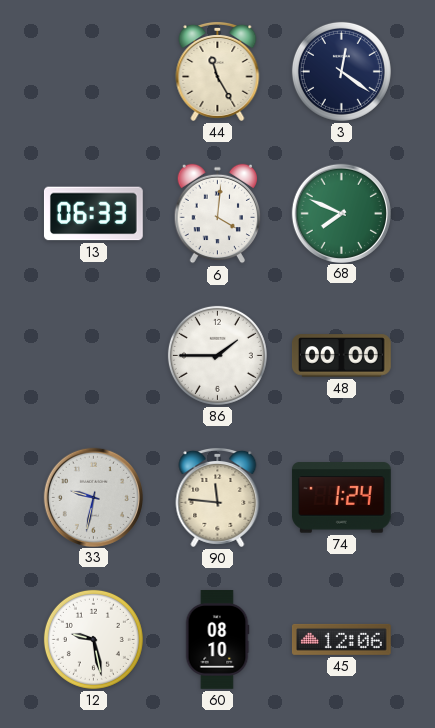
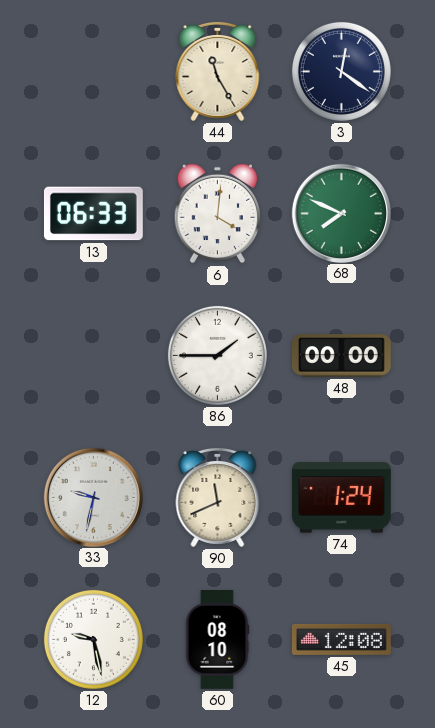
90: 11:46 -> 11:41
45: 12:06 -> 12:08
